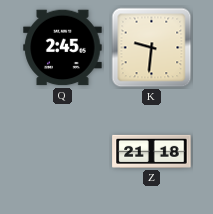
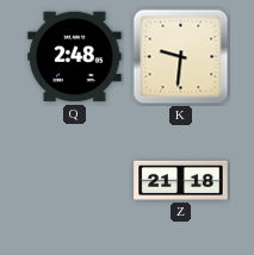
Q: 2:45 -> 2:48
